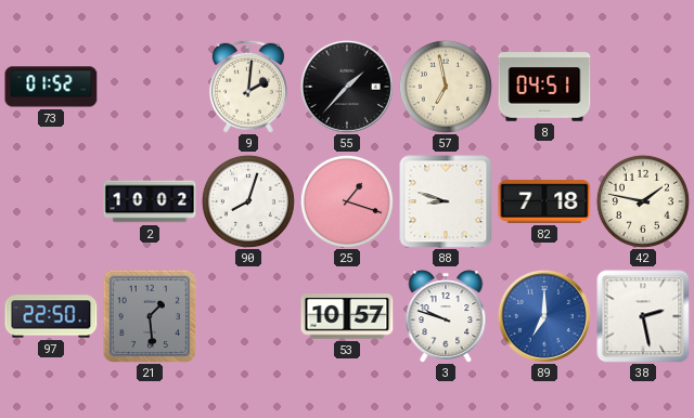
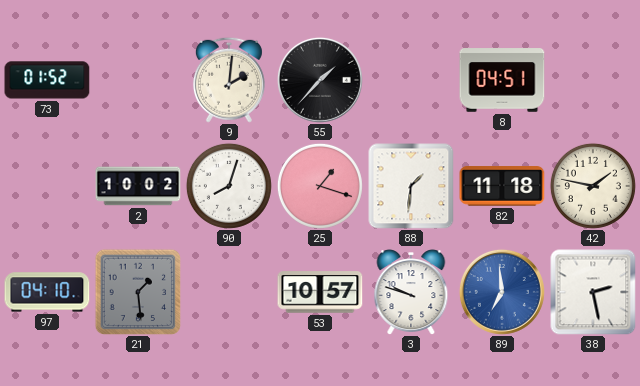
57: 6:58 -> none
88: 8:48 -> 1:31
82: 7:18 -> 11:18
97: 22:50 -> 04:10
89: 7:00 -> 6:59
